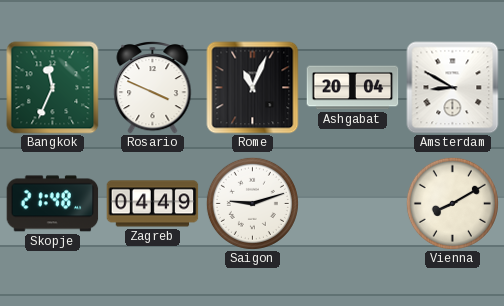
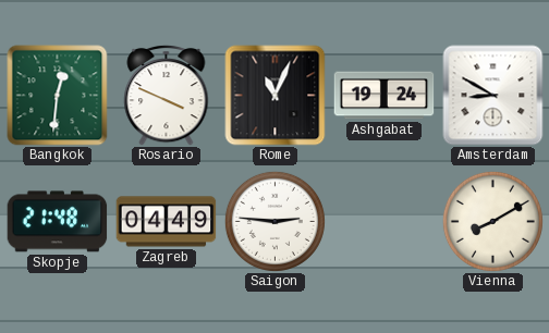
Bangkok: 11:34 -> 12:31
Ashgabat: 20:04 -> 19:24
Saigon: 9:12 -> 2:46
